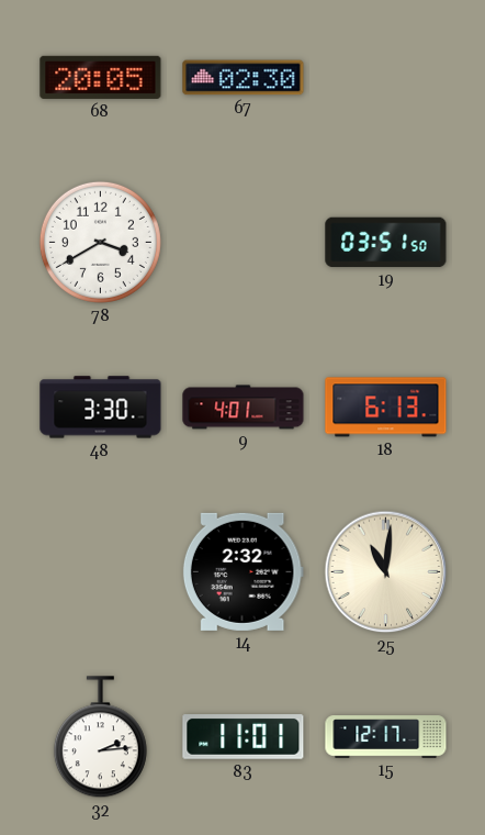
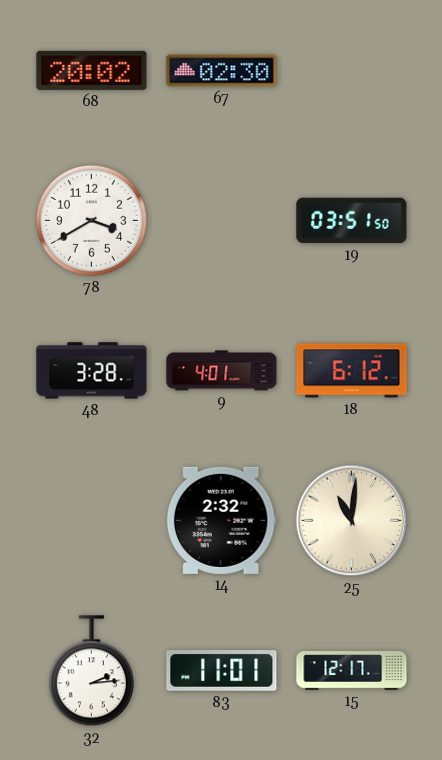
68: 20:05 -> 20:02
48: 3:30 -> 3:28
18: 6:13 -> 6:12
